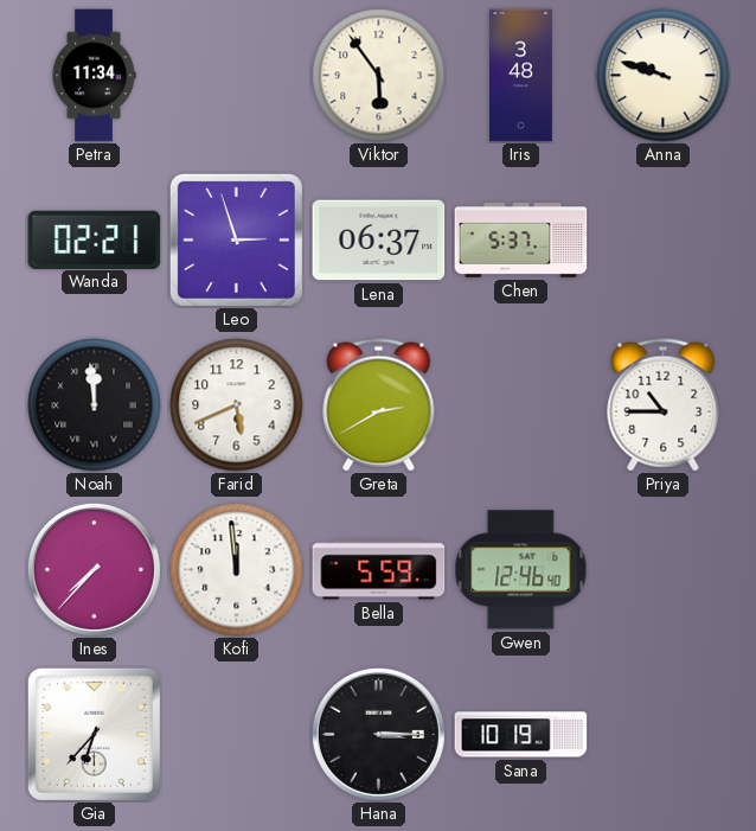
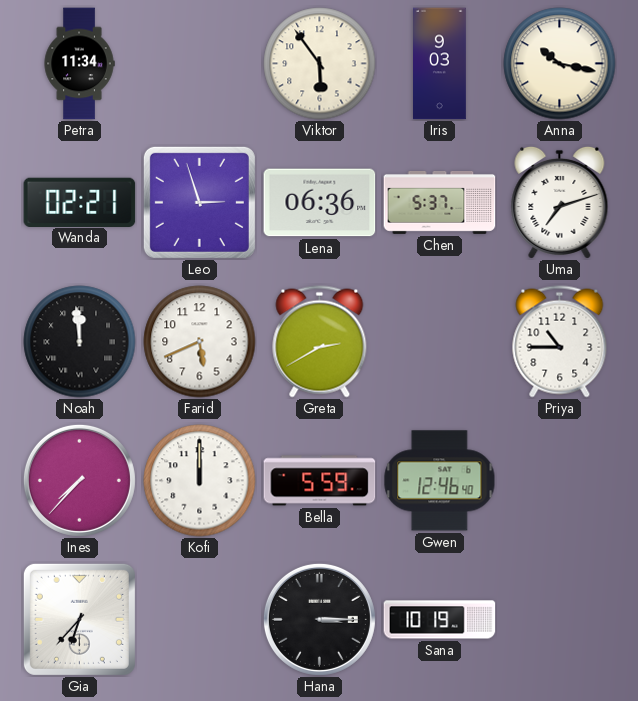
Iris: 3:48 -> 9:03
Anna: 9:48 -> 10:17
Lena: 06:37 -> 06:36
Uma: none -> 7:12
Kofi: 11:59 -> 12:00
